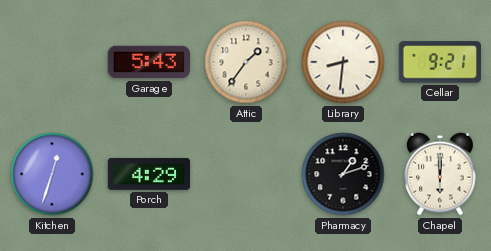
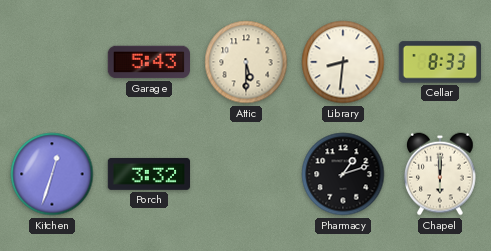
Attic: 1:36 -> 5:30
Cellar: 9:21 -> 8:33
Porch: 4:29 -> 3:32
